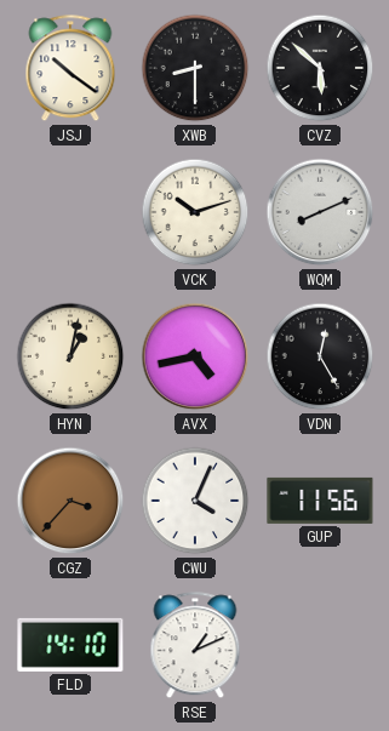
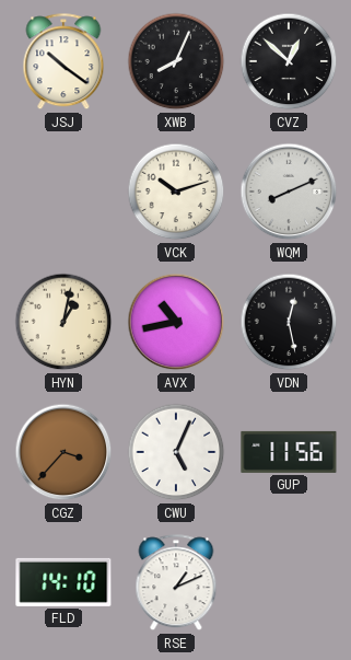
XWB: 8:30 -> 8:04
CVZ: 5:52 -> 12:52
AVX: 4:43 -> 10:43
VDN: 12:25 -> 12:28
CWU: 4:04 -> 5:04
